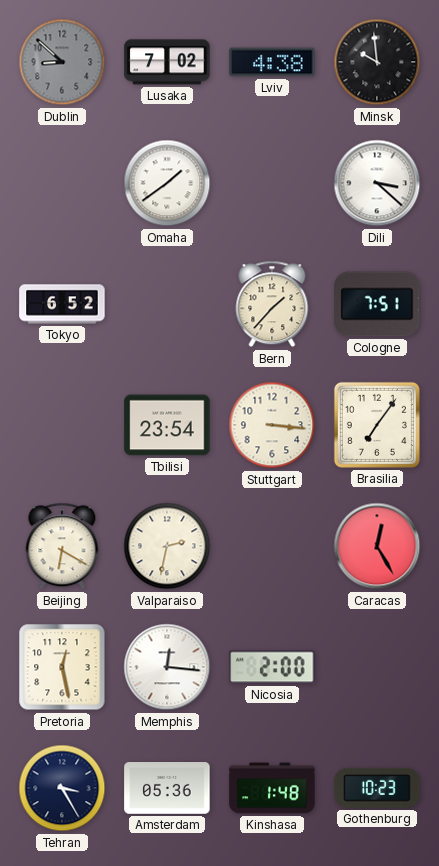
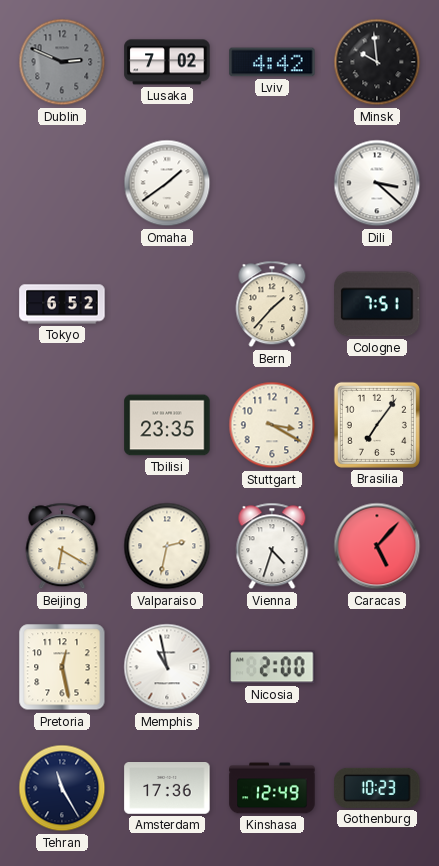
Dublin: 8:52 -> 2:49
Lviv: 4:38 -> 4:42
Tbilisi: 23:54 -> 23:35
Stuttgart: 3:16 -> 3:20
Vienna: none -> 4:33
Caracas: 12:25 -> 5:07
Memphis: 12:16 -> 10:58
Tehran: 3:25 -> 11:25
Amsterdam: 05:36 -> 17:36
Kinshasa: 1:48 -> 12:49
